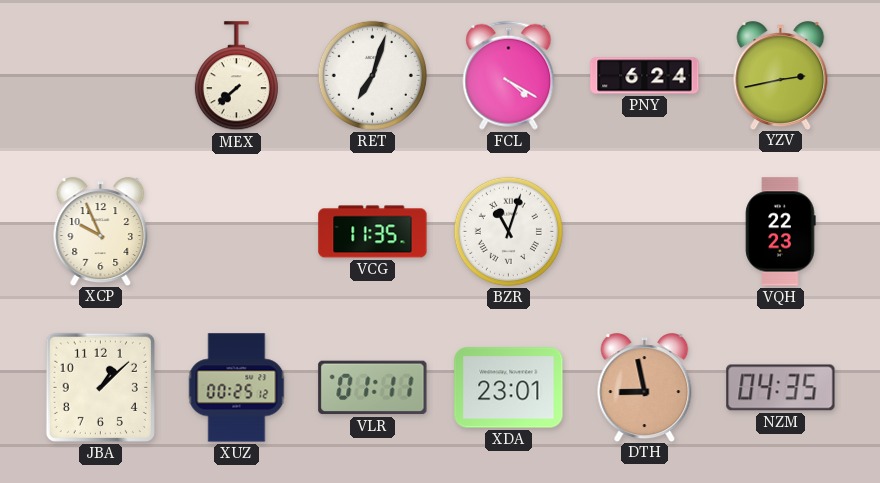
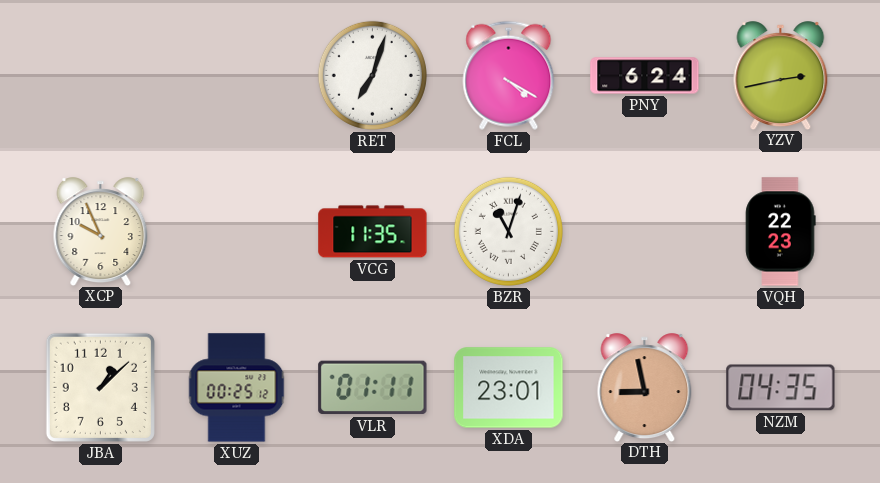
MEX: 7:38 -> none
